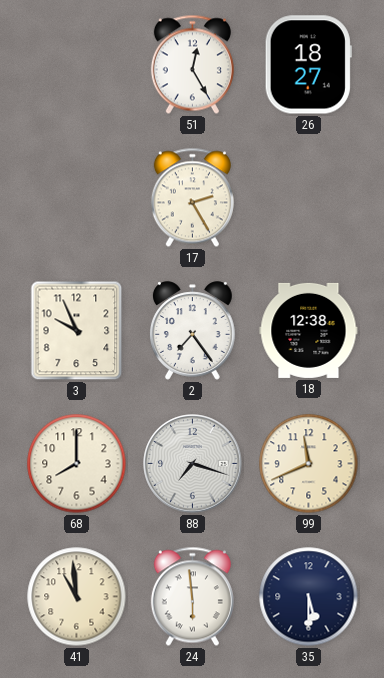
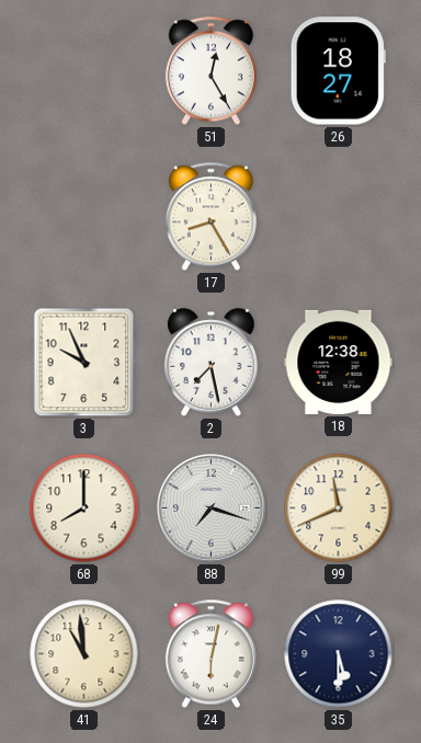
17: 2:25 -> 8:25
2: 7:24 -> 7:28
24: 5:59 -> 6:02
